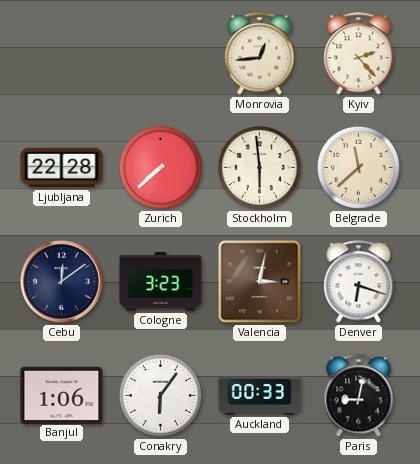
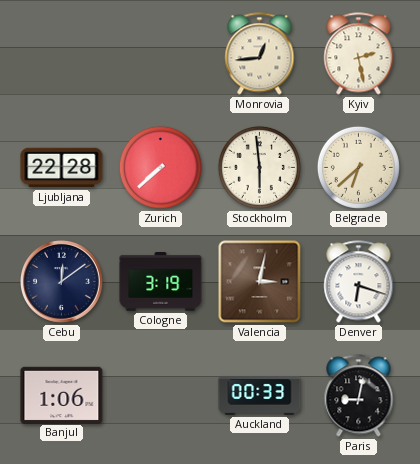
Kyiv: 2:23 -> 2:28
Belgrade: 11:38 -> 6:38
Cologne: 3:23 -> 3:19
Conakry: 6:06 -> none
